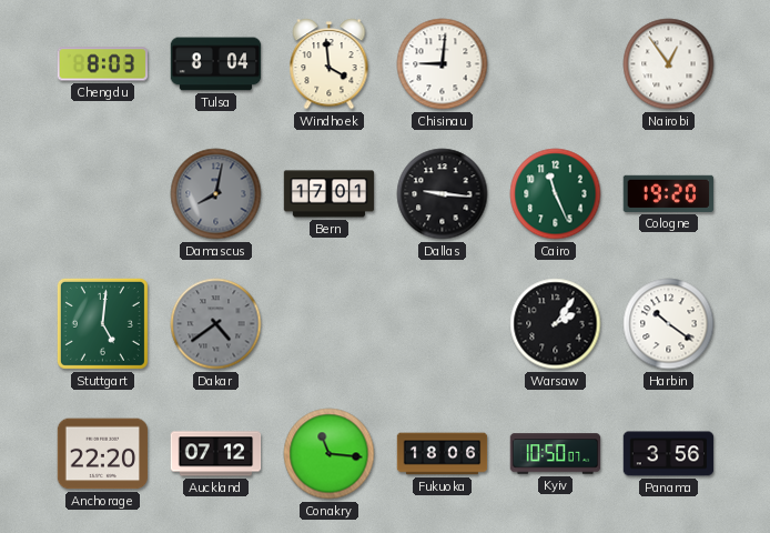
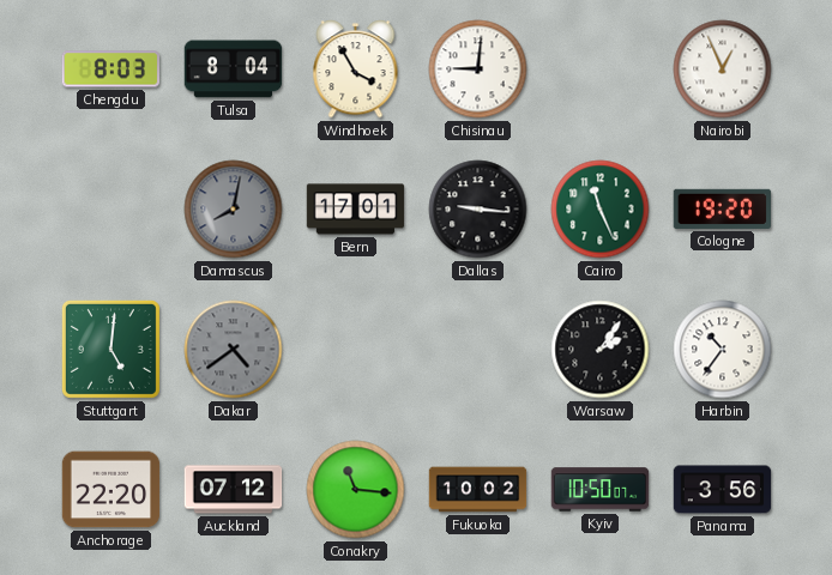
Windhoek: 3:59 -> 3:55
Nairobi: 12:54 -> 12:56
Harbin: 10:21 -> 10:36
Fukuoka: 18:06 -> 10:02
